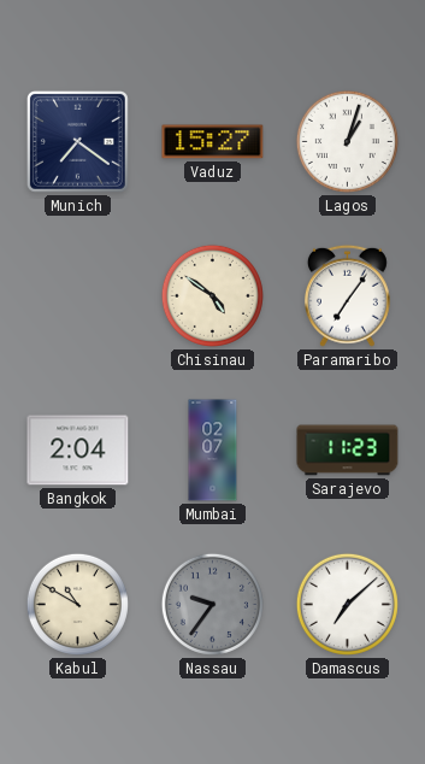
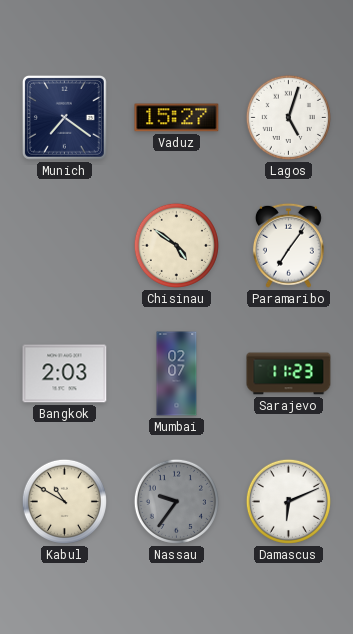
Lagos: 1:03 -> 5:03
Bangkok: 2:04 -> 2:03
Damascus: 7:08 -> 6:11
